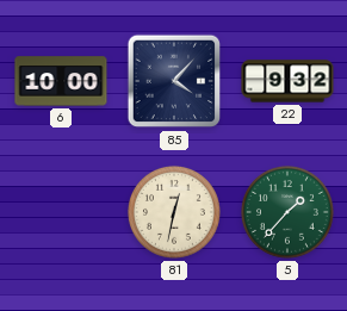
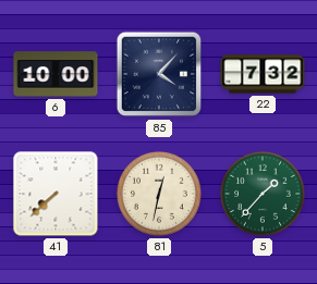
22: 9:32 -> 7:32
41: none -> 7:38
